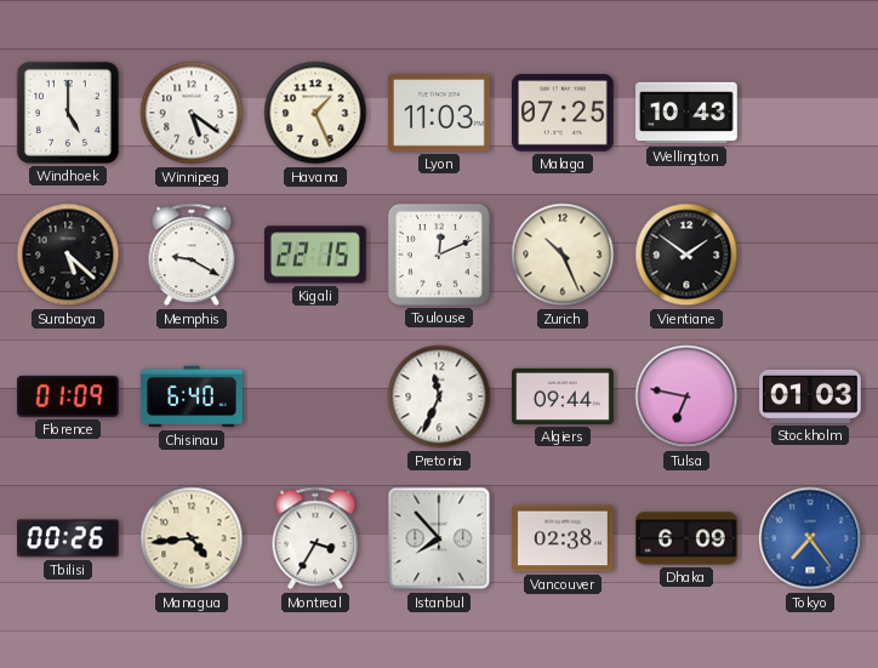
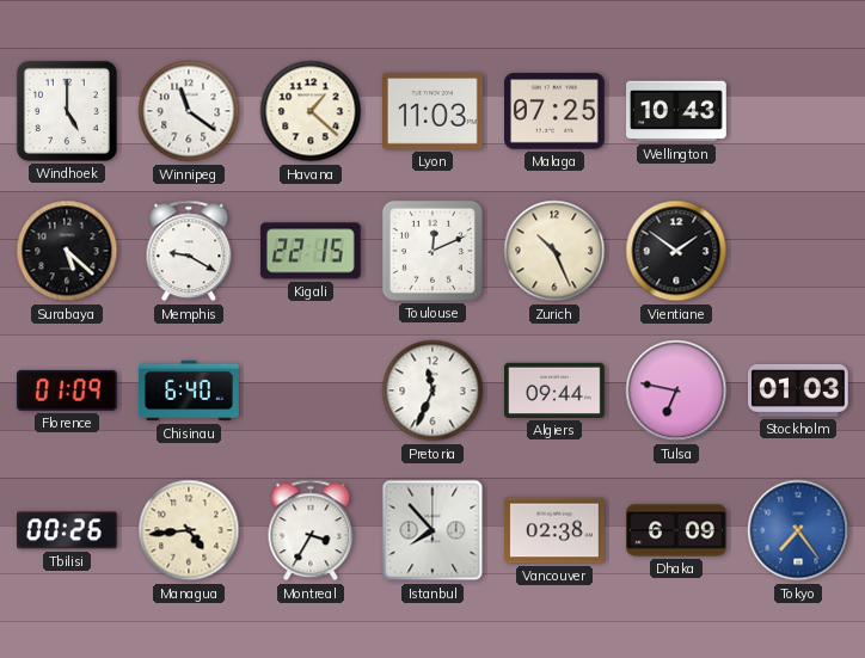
Winnipeg: 5:21 -> 11:21
Havana: 1:26 -> 1:22
